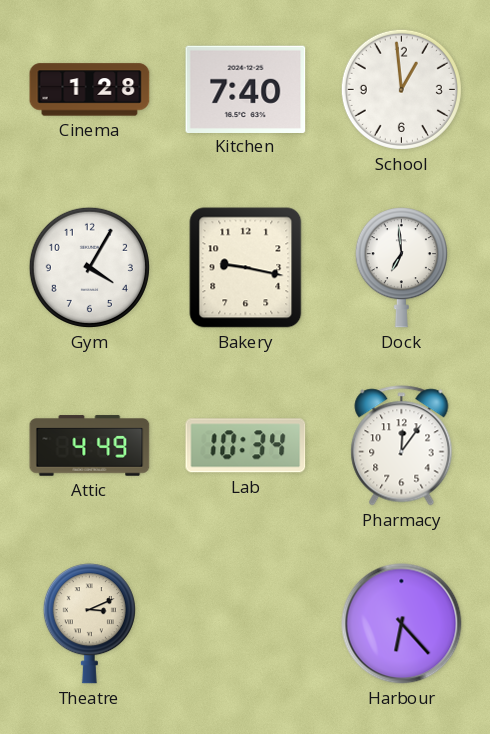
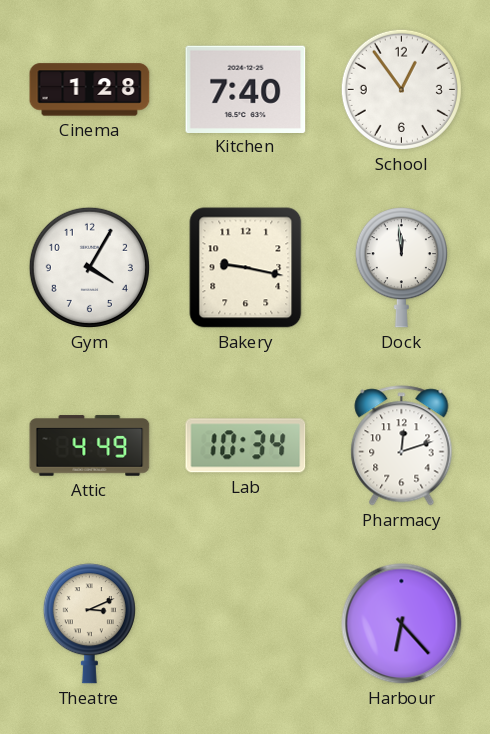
School: 12:59 -> 12:54
Dock: 6:59 -> 11:59
Pharmacy: 12:06 -> 12:12
